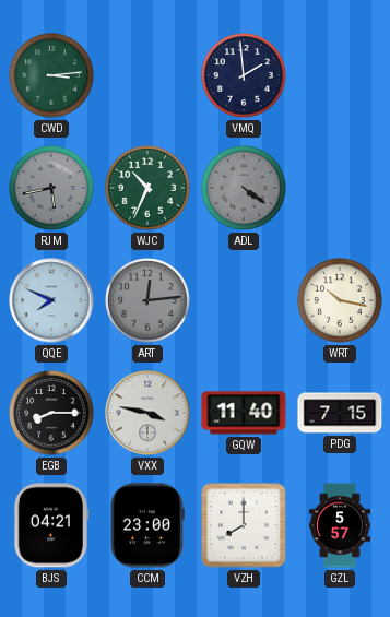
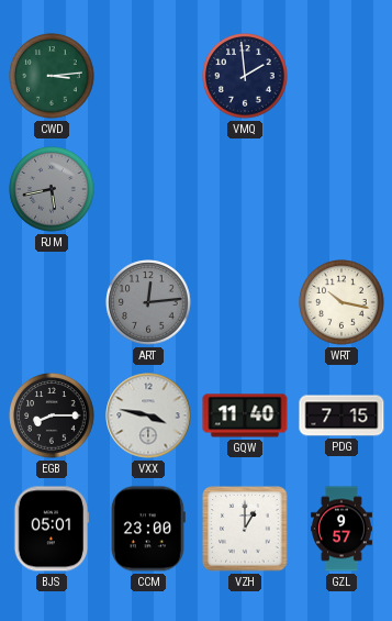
WJC: 10:34 -> none
ADL: 4:21 -> none
QQE: 7:49 -> none
BJS: 04:21 -> 05:01
VZH: 8:00 -> 1:00
GZL: 5:57 -> 9:57
